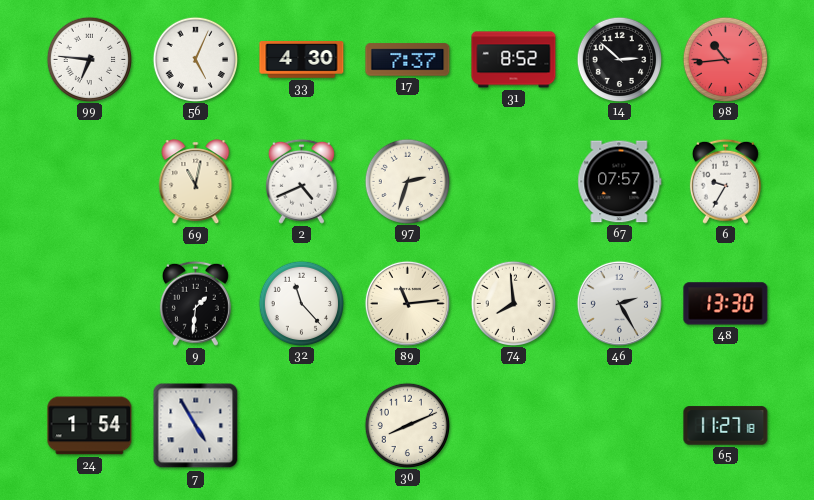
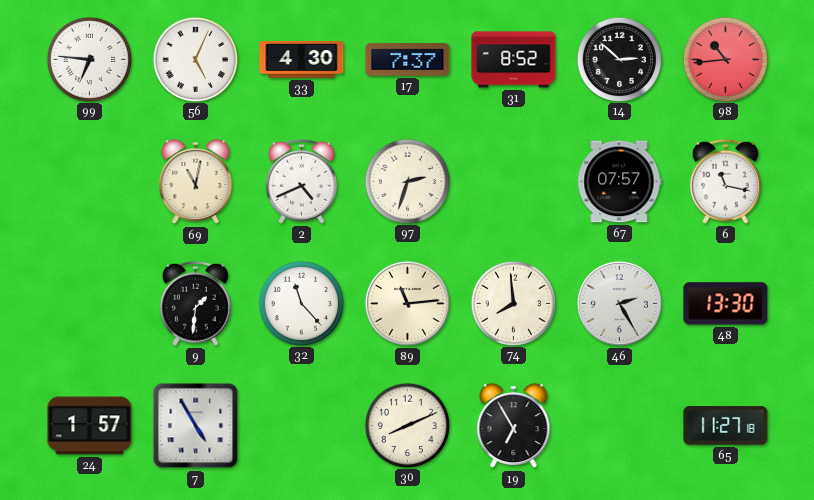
6: 9:35 -> 11:17
24: 1:54 -> 1:57
19: none -> 6:55
